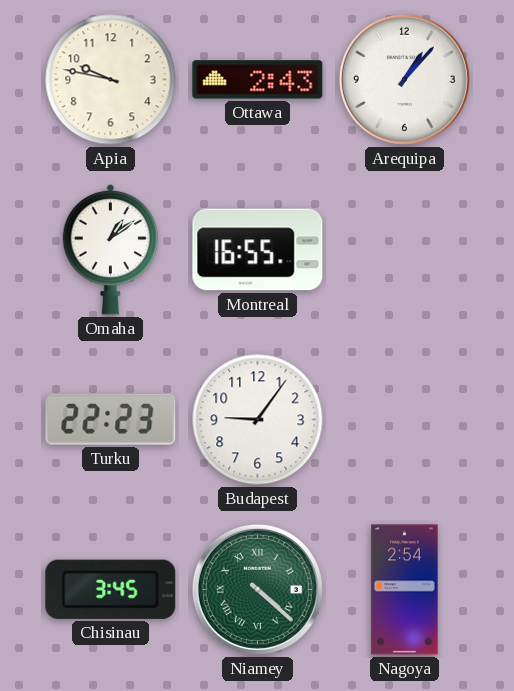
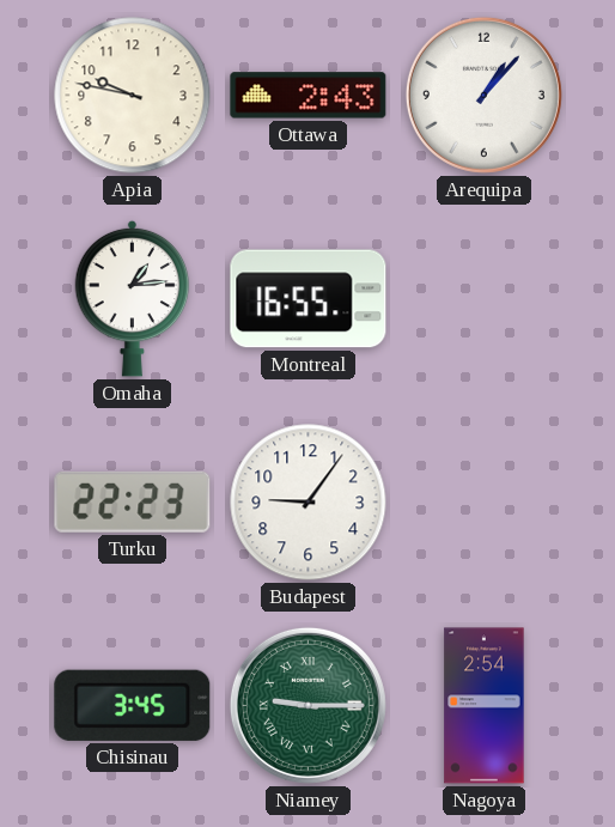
Omaha: 1:09 -> 1:14
Niamey: 4:22 -> 9:15
